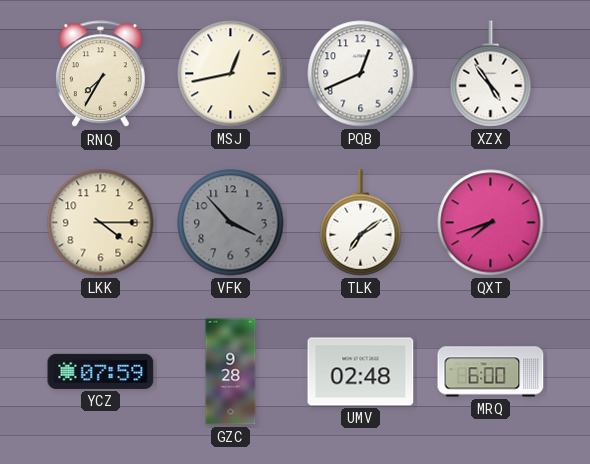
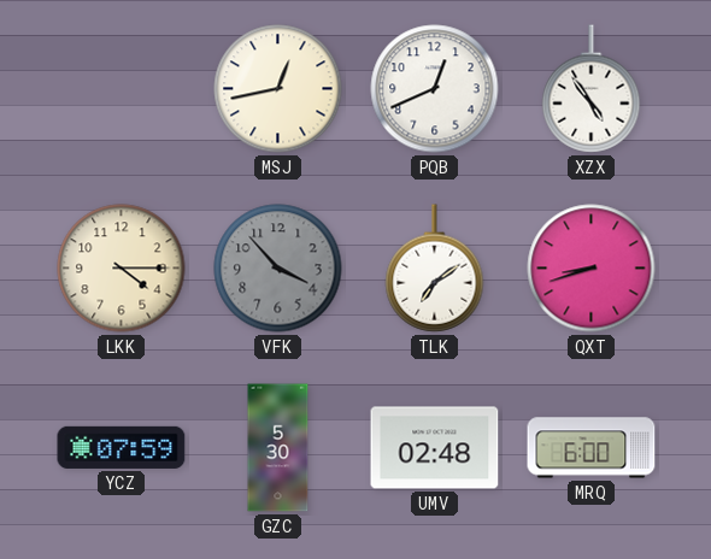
RNQ: 7:35 -> none
QXT: 7:42 -> 8:42
GZC: 9:28 -> 5:30
